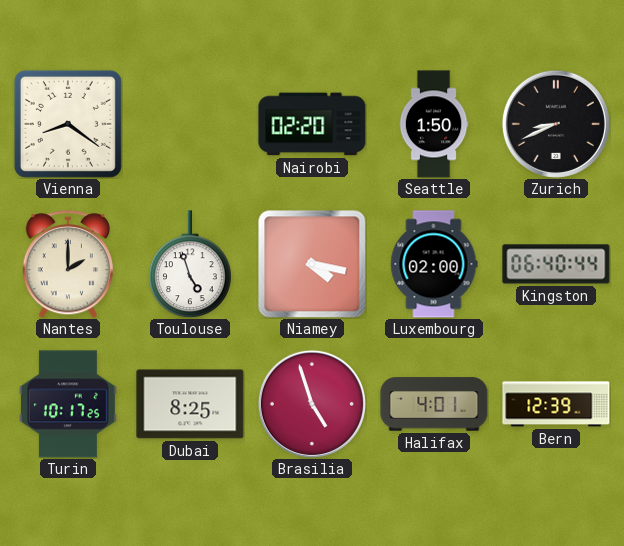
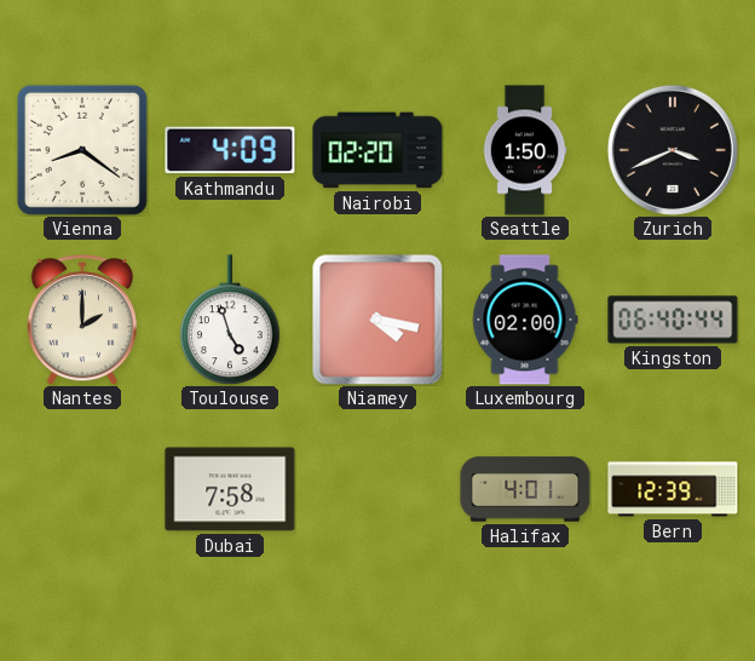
Kathmandu: none -> 4:09
Zurich: 8:41 -> 3:41
Turin: 10:17 -> none
Dubai: 8:25 -> 7:58
Brasilia: 4:57 -> none
